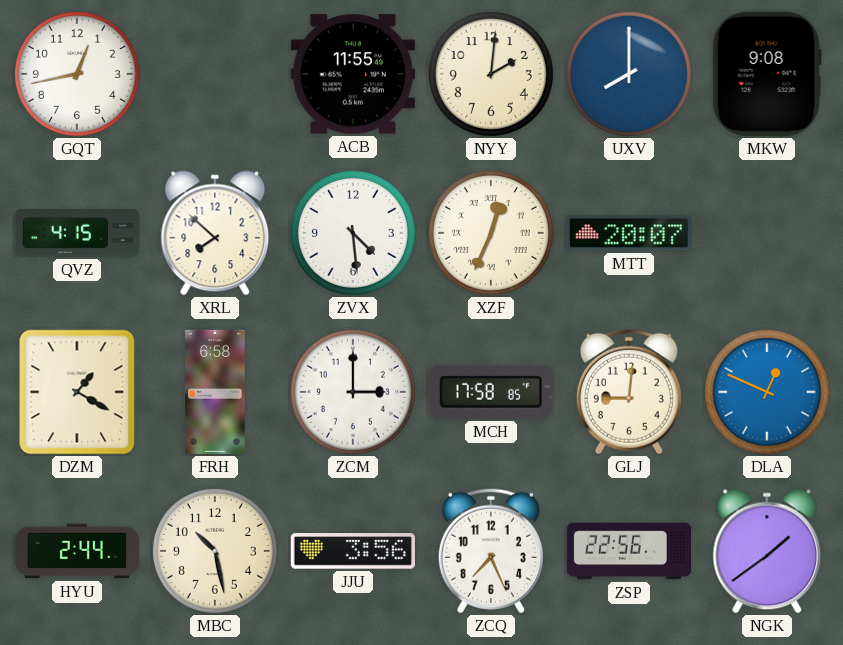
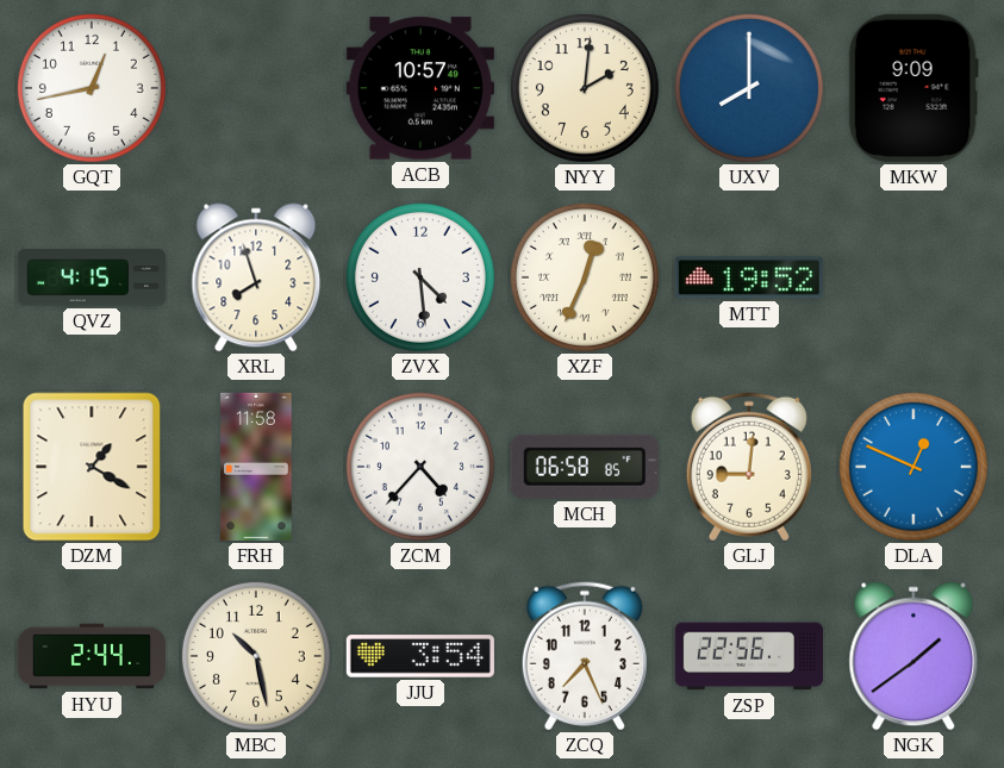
ACB: 11:55 -> 10:57
MKW: 9:08 -> 9:09
XRL: 7:52 -> 7:57
MTT: 20:07 -> 19:52
FRH: 6:58 -> 11:58
ZCM: 3:00 -> 4:37
MCH: 17:58 -> 06:58
JJU: 3:56 -> 3:54
